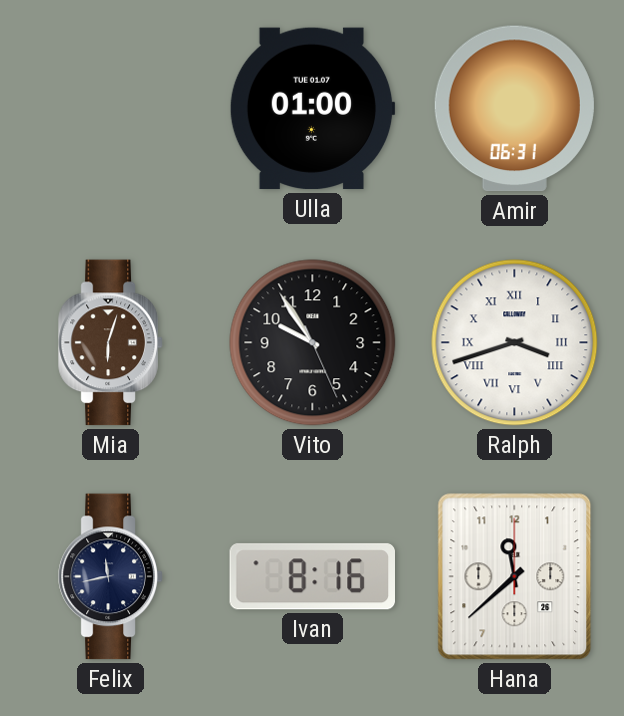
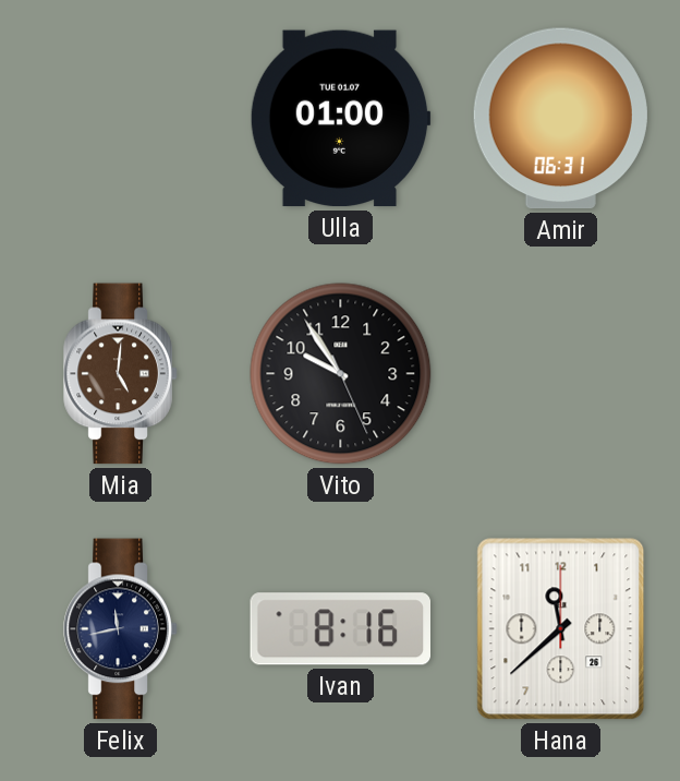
Mia: 6:03 -> 5:01
Ralph: 3:42 -> none
